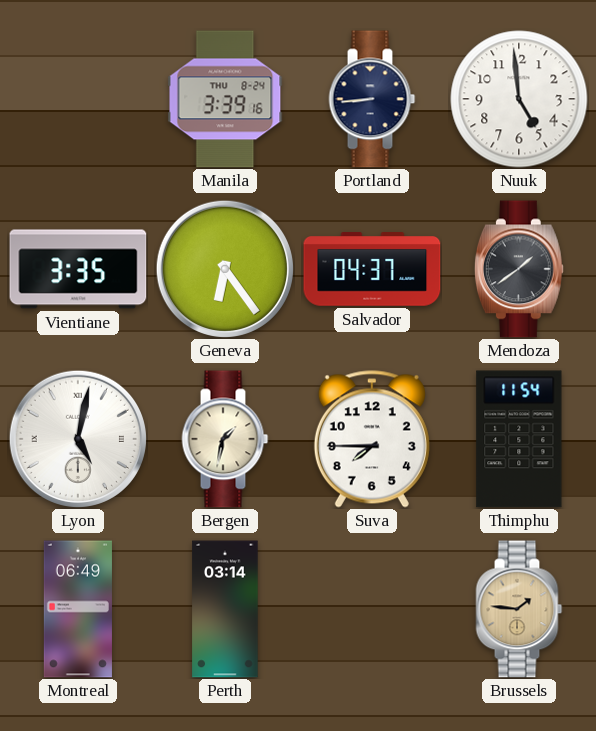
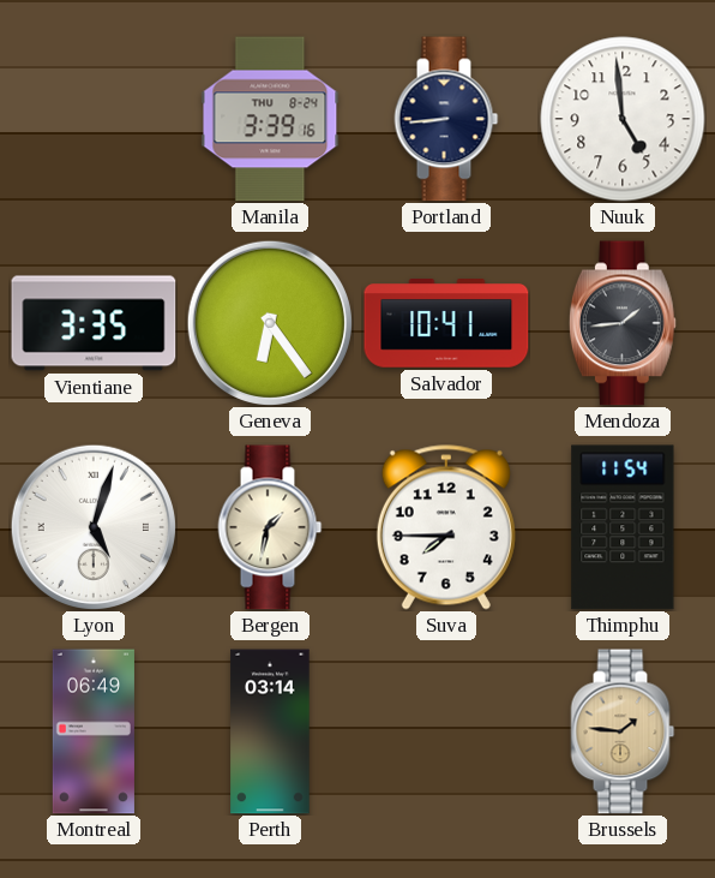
Salvador: 04:37 -> 10:41
Mendoza: 1:39 -> 1:44
Lyon: 5:02 -> 5:03
